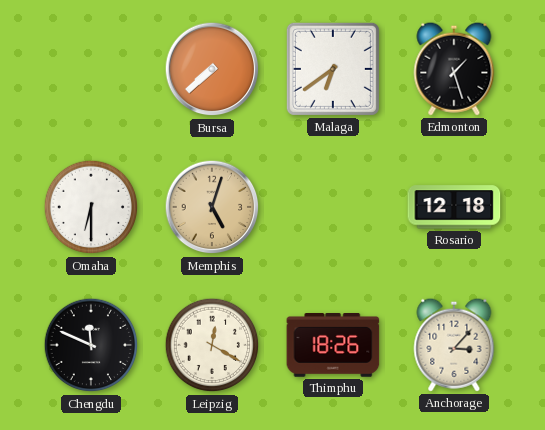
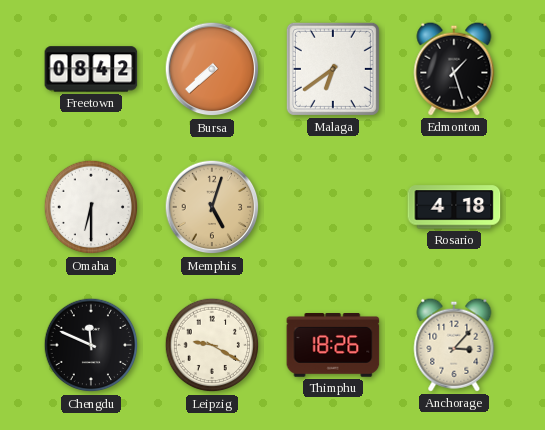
Freetown: none -> 08:42
Rosario: 12:18 -> 4:18
Leipzig: 12:20 -> 9:20
